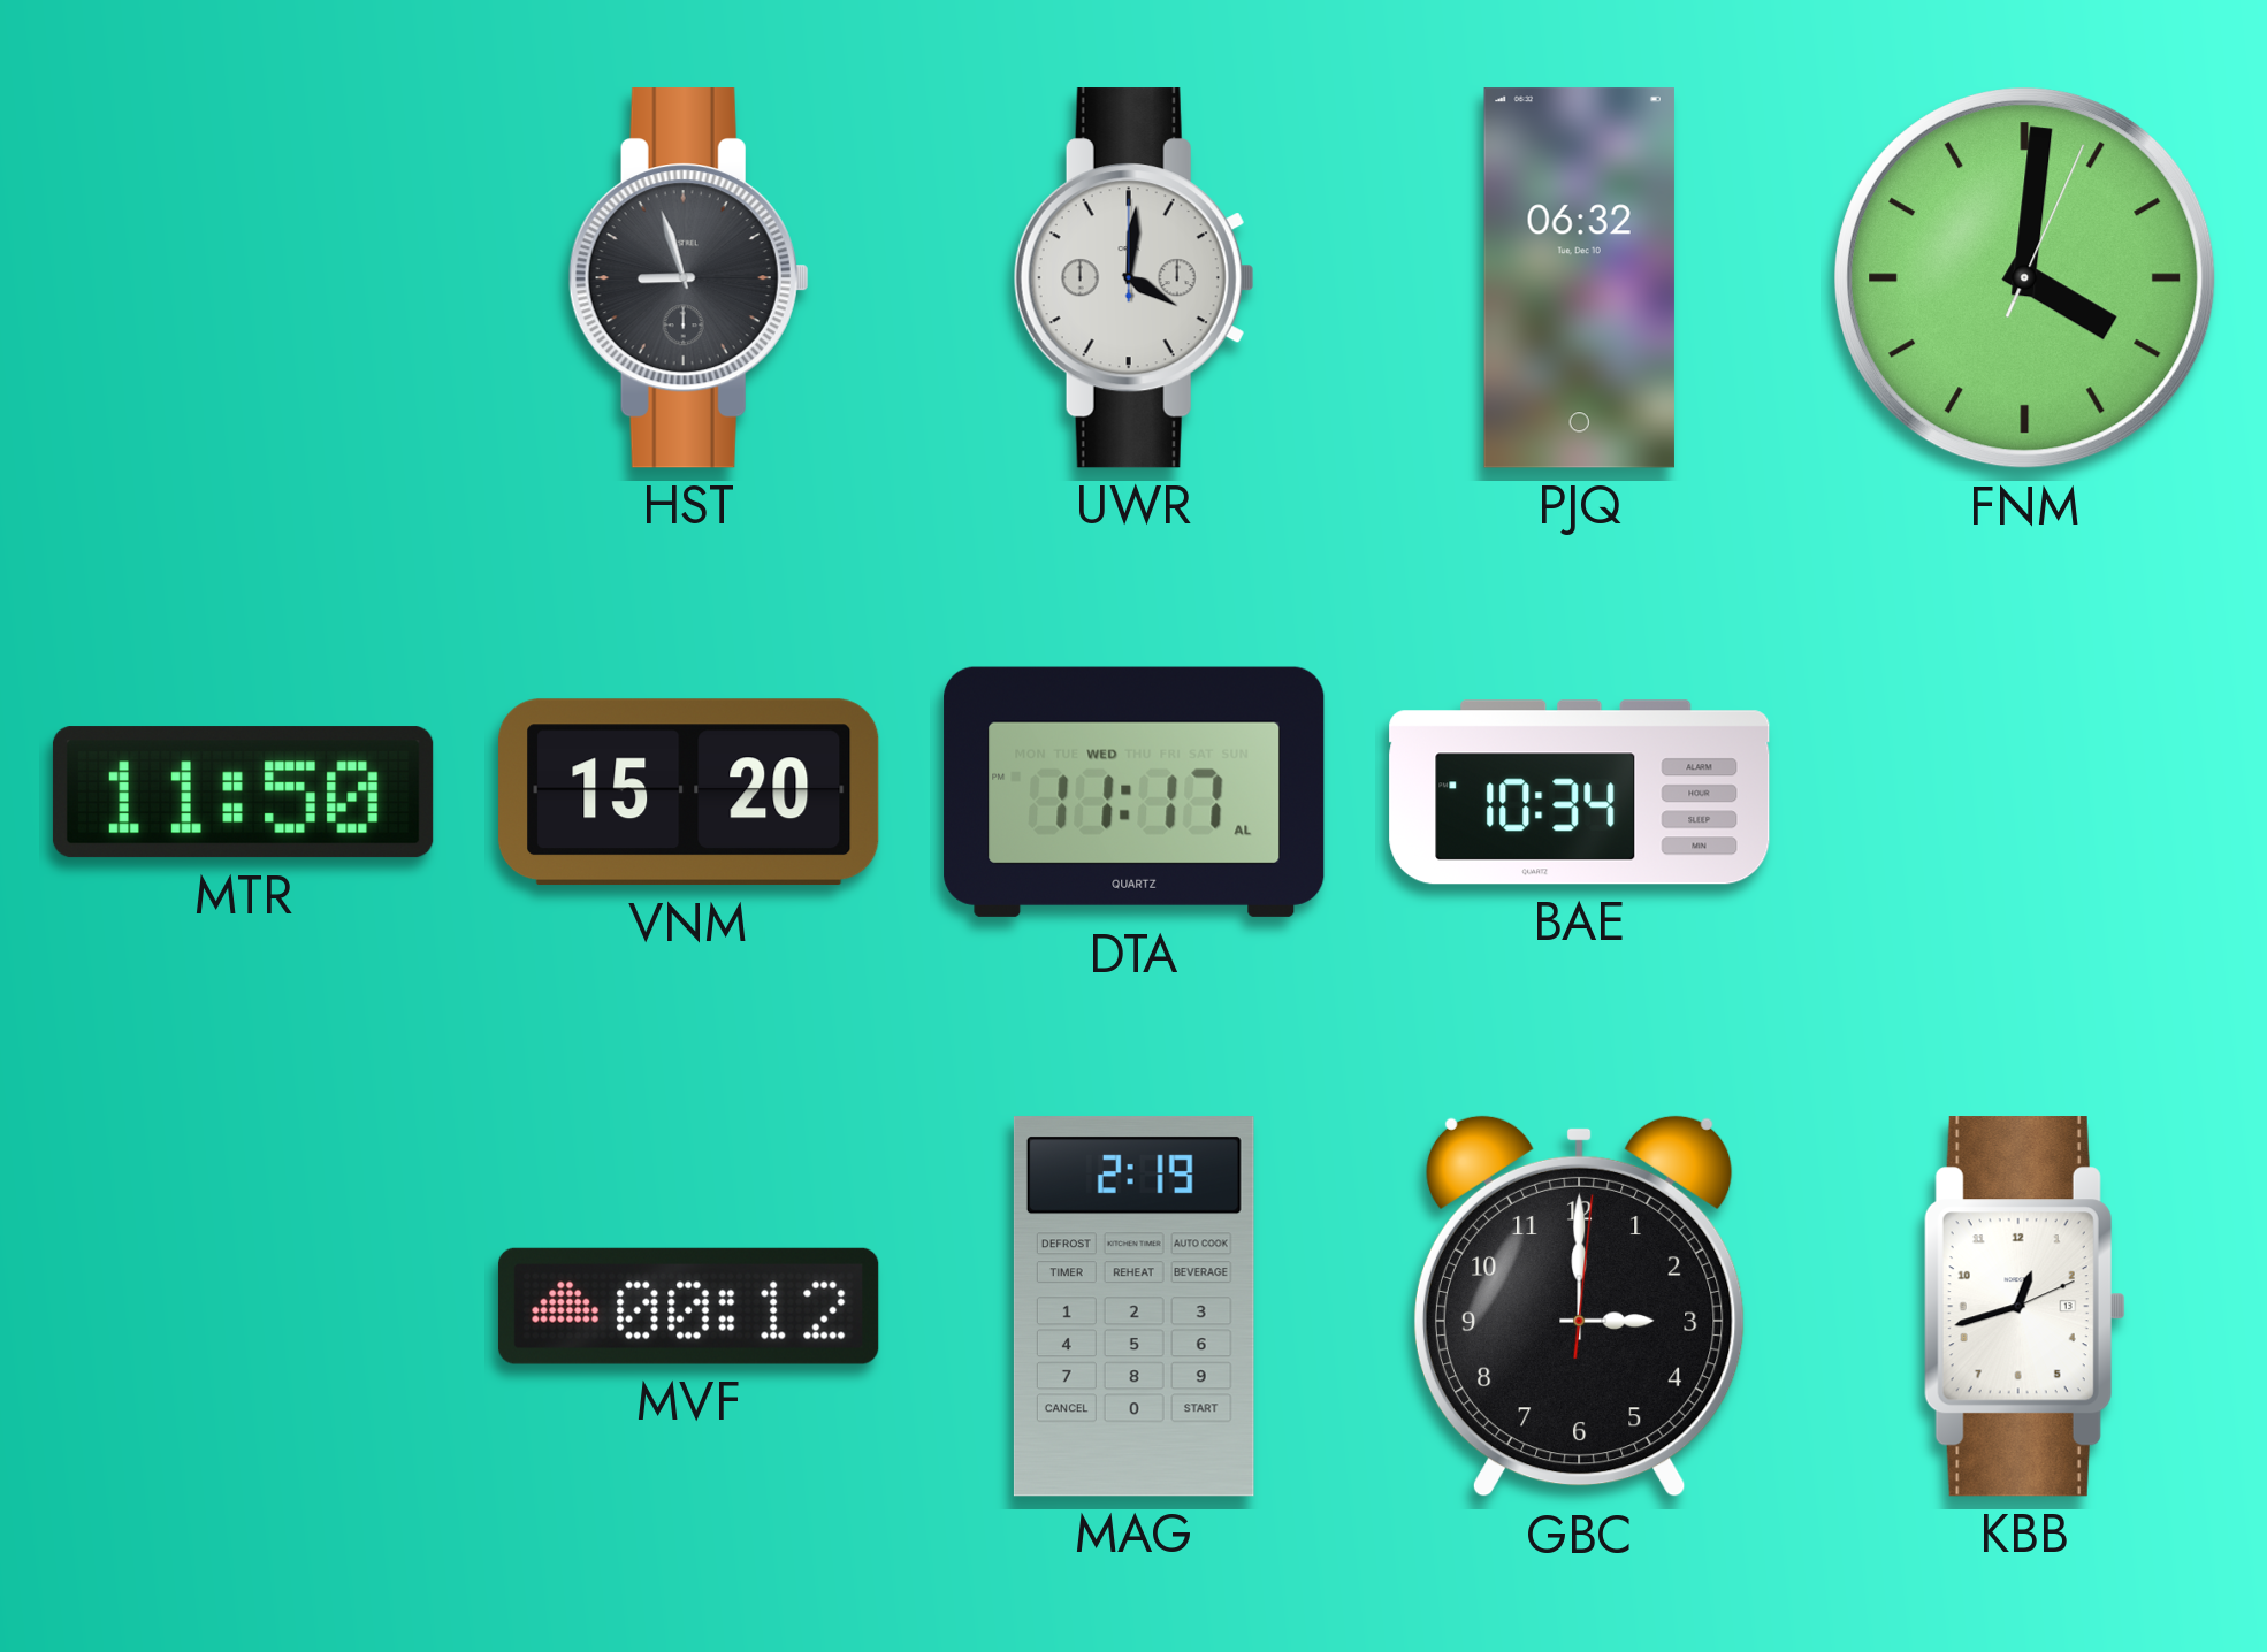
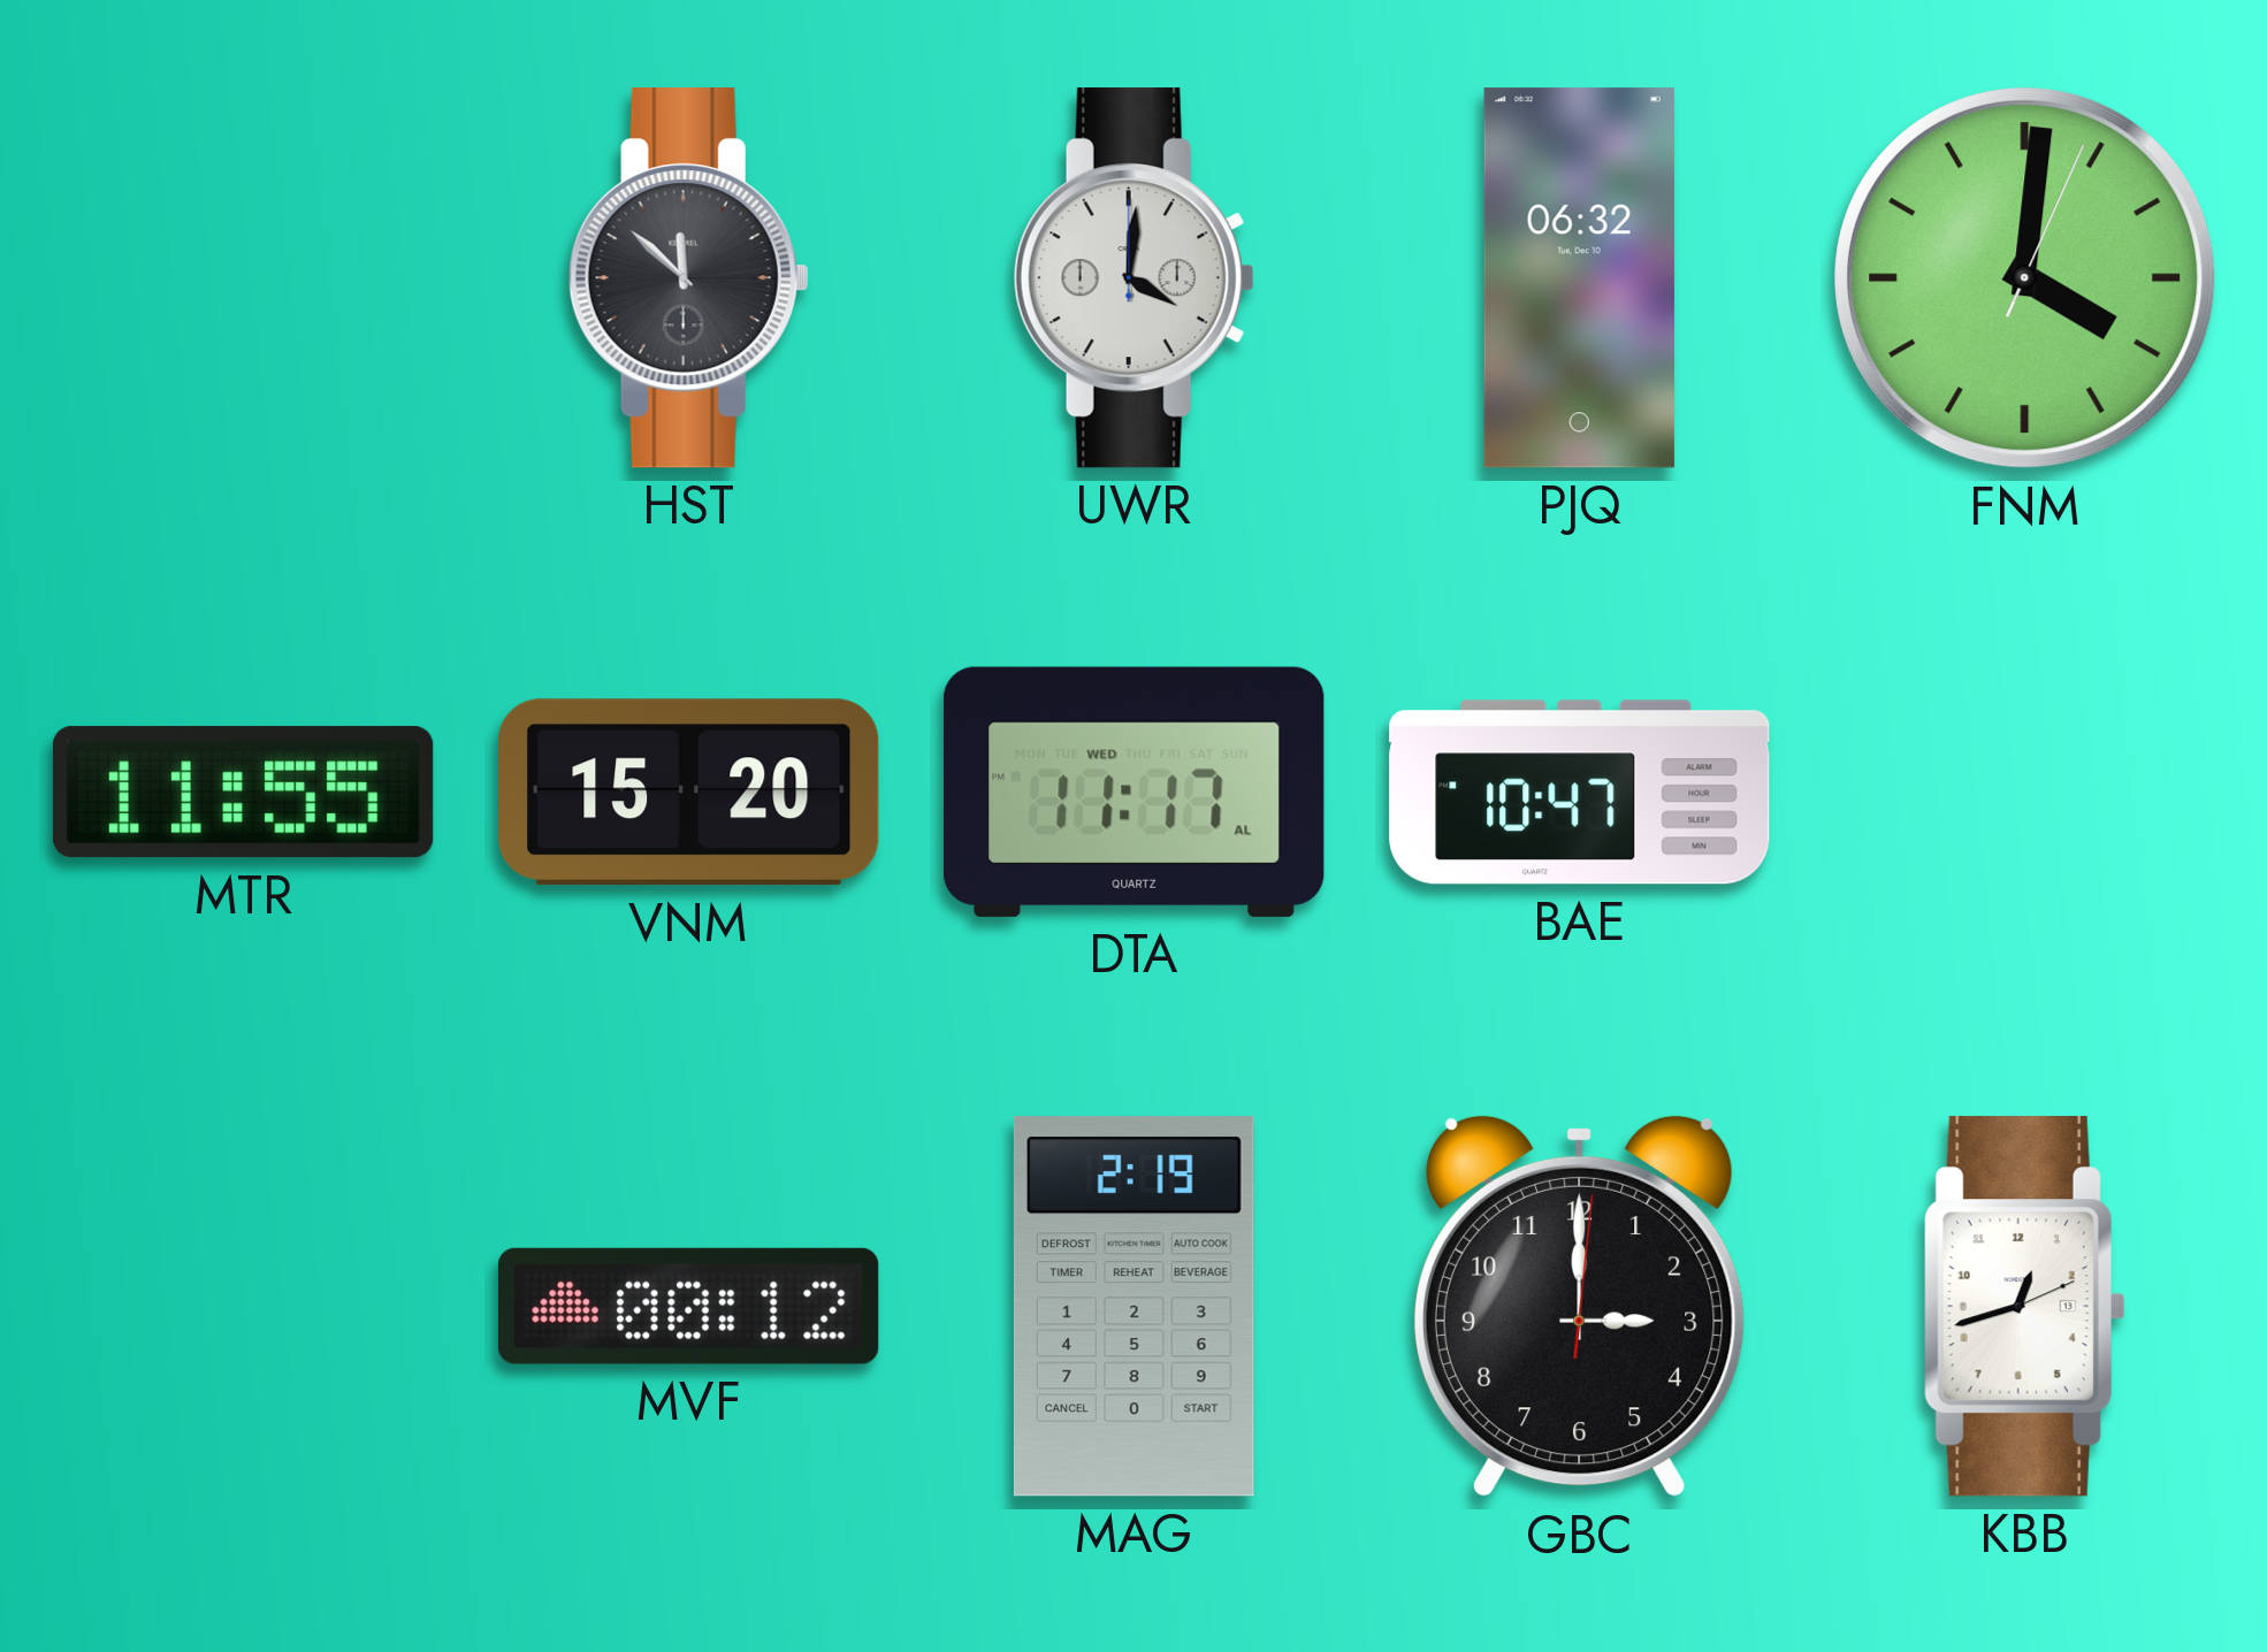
HST: 8:57 -> 11:52
MTR: 11:50 -> 11:55
BAE: 10:34 -> 10:47
